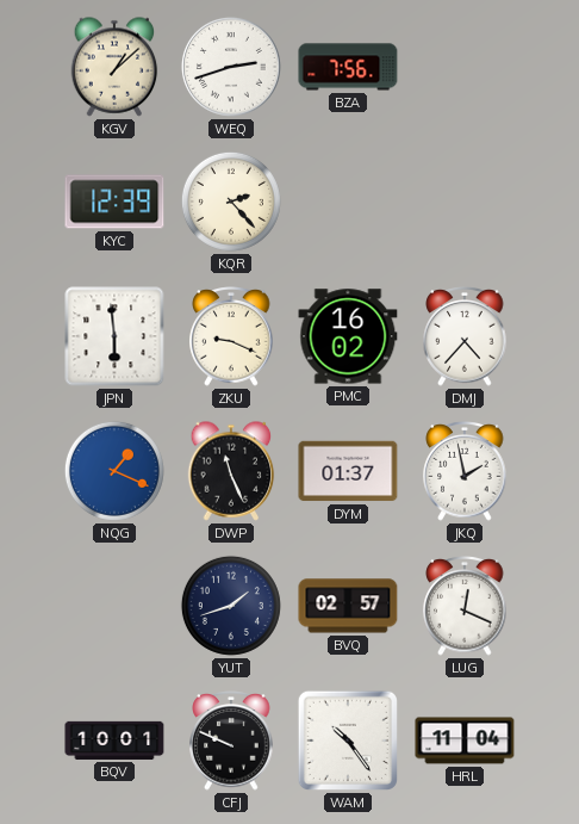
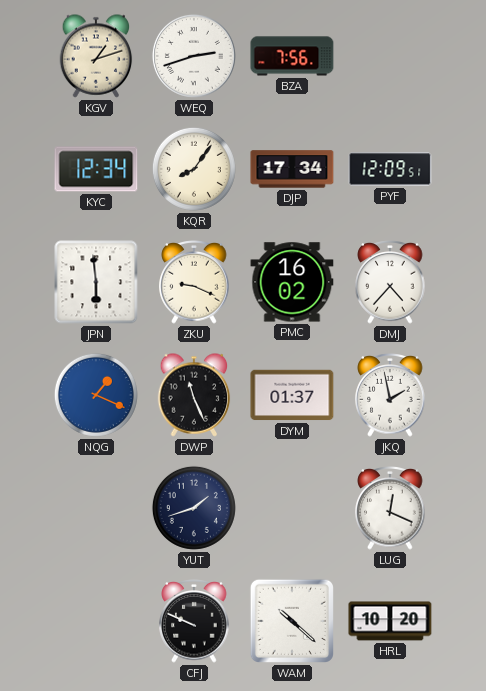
KGV: 1:08 -> 1:12
KYC: 12:39 -> 12:34
KQR: 2:23 -> 8:06
DJP: none -> 17:34
PYF: none -> 12:09
BVQ: 02:57 -> none
BQV: 10:01 -> none
WAM: 10:24 -> 10:22
HRL: 11:04 -> 10:20
